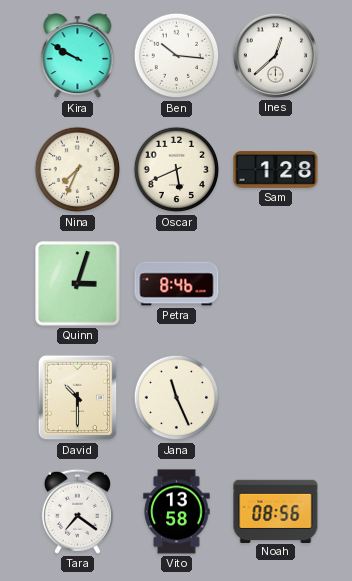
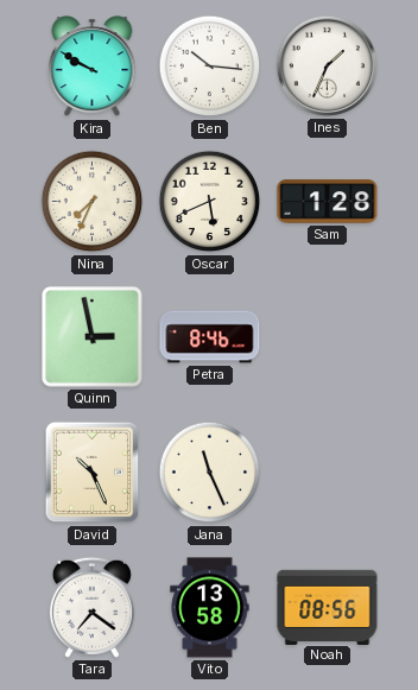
Ines: 12:38 -> 1:34
Quinn: 3:03 -> 2:58
David: 10:30 -> 10:26
